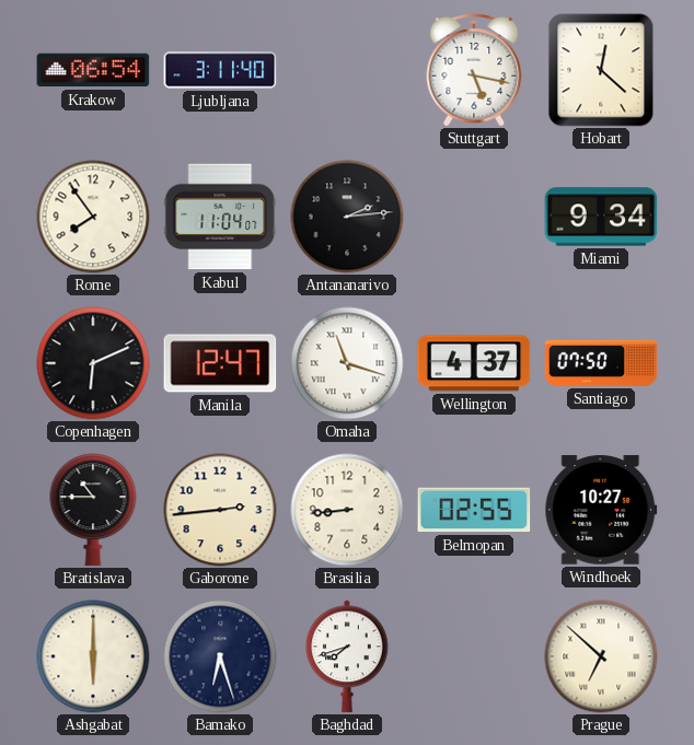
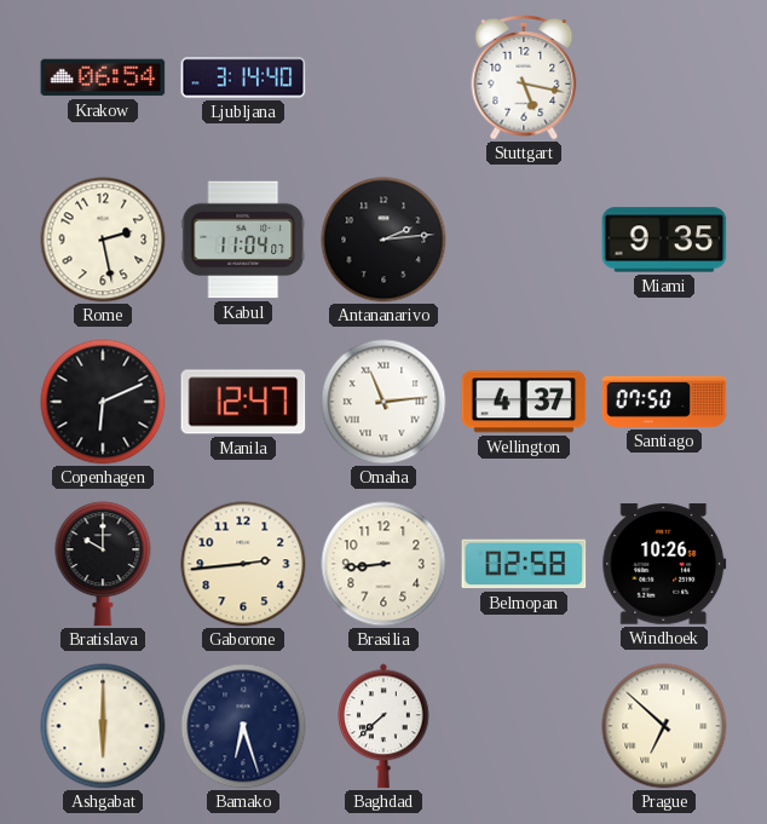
Ljubljana: 3:11 -> 3:14
Hobart: 12:22 -> none
Rome: 7:54 -> 2:28
Miami: 9:34 -> 9:35
Omaha: 11:18 -> 11:14
Bratislava: 10:45 -> 10:00
Belmopan: 02:55 -> 02:58
Windhoek: 10:27 -> 10:26
Baghdad: 7:42 -> 7:38
